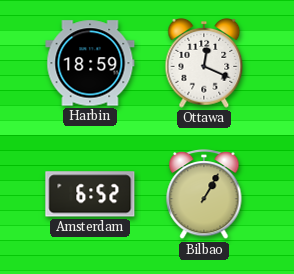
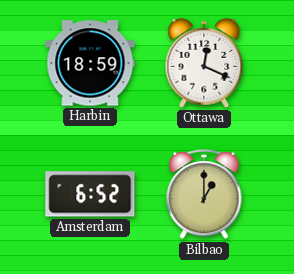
Bilbao: 1:05 -> 1:00
